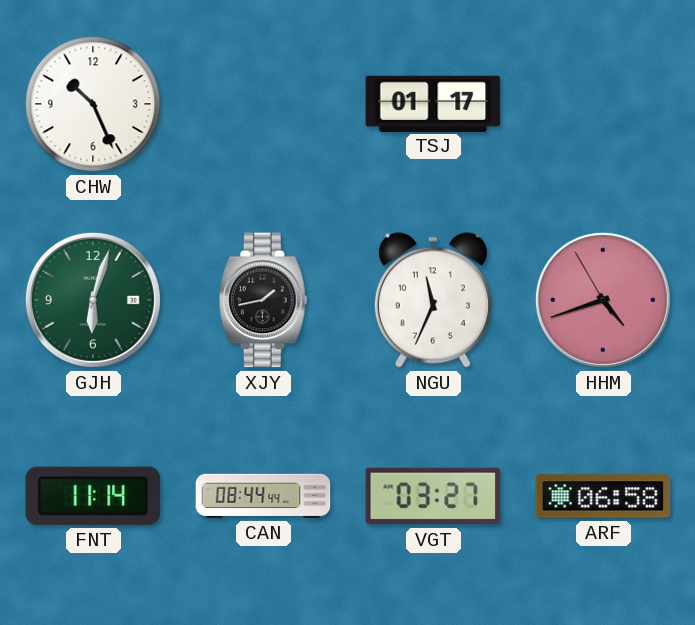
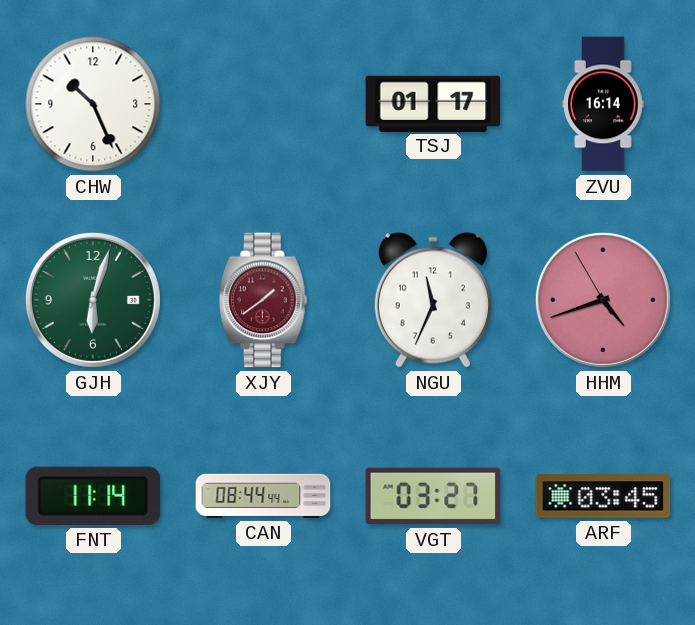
ZVU: none -> 16:14
XJY: 1:43 -> 1:39
XJY dial: black -> burgundy
ARF: 06:58 -> 03:45
